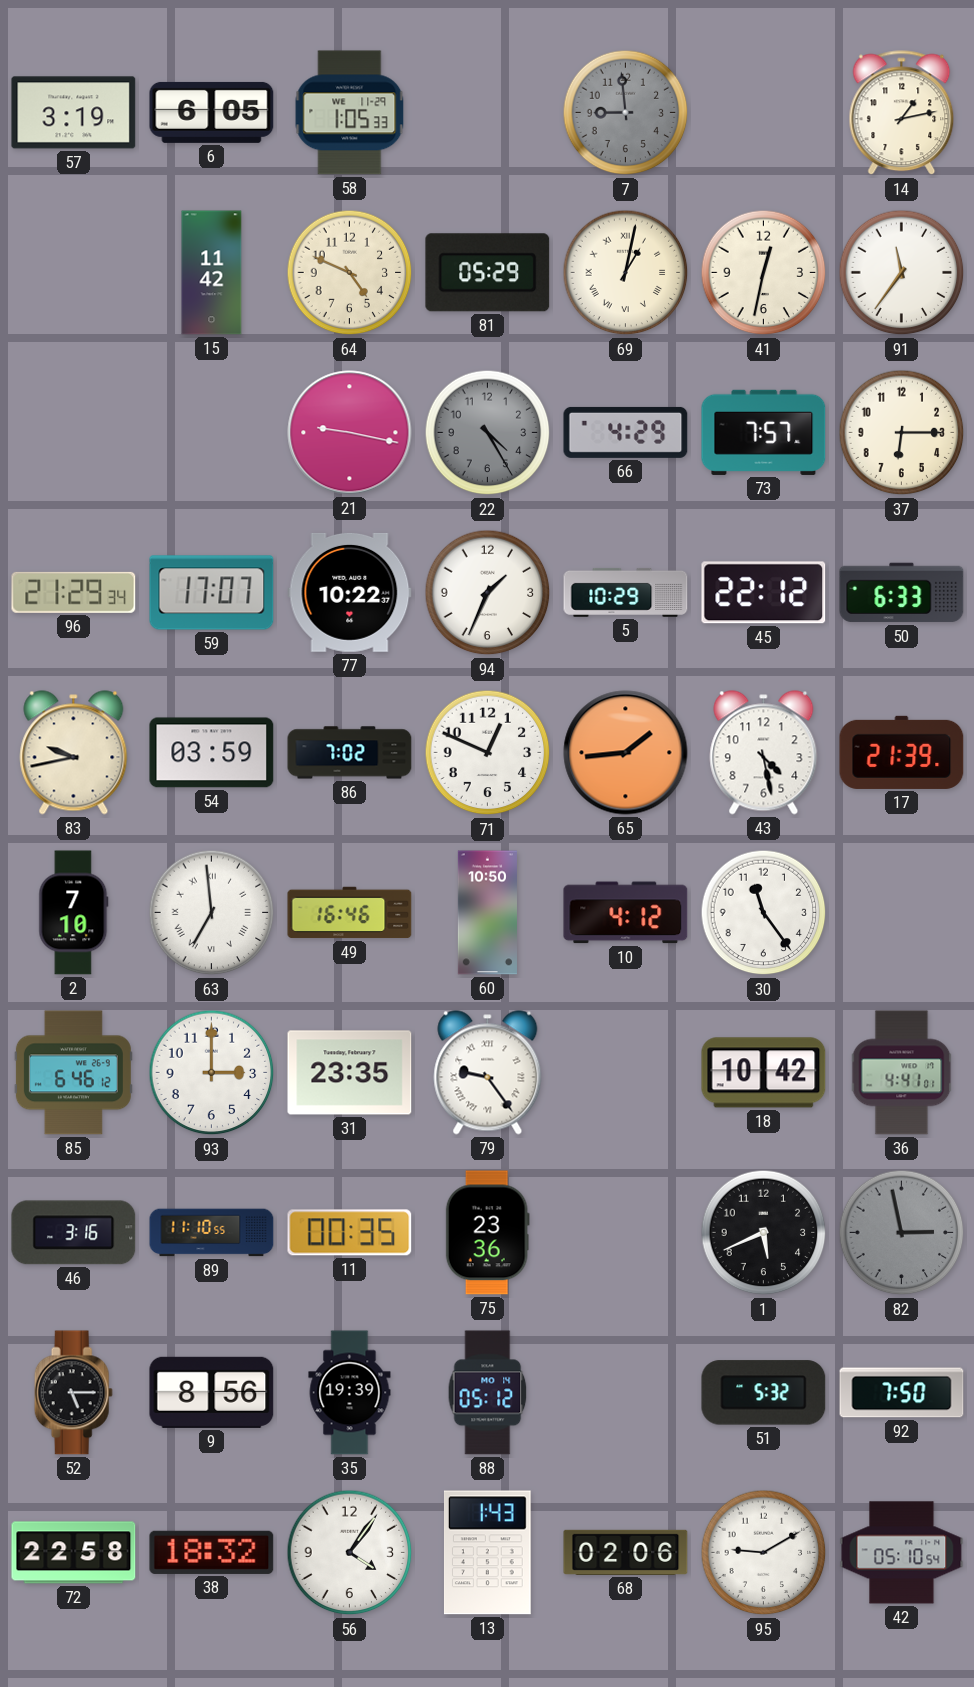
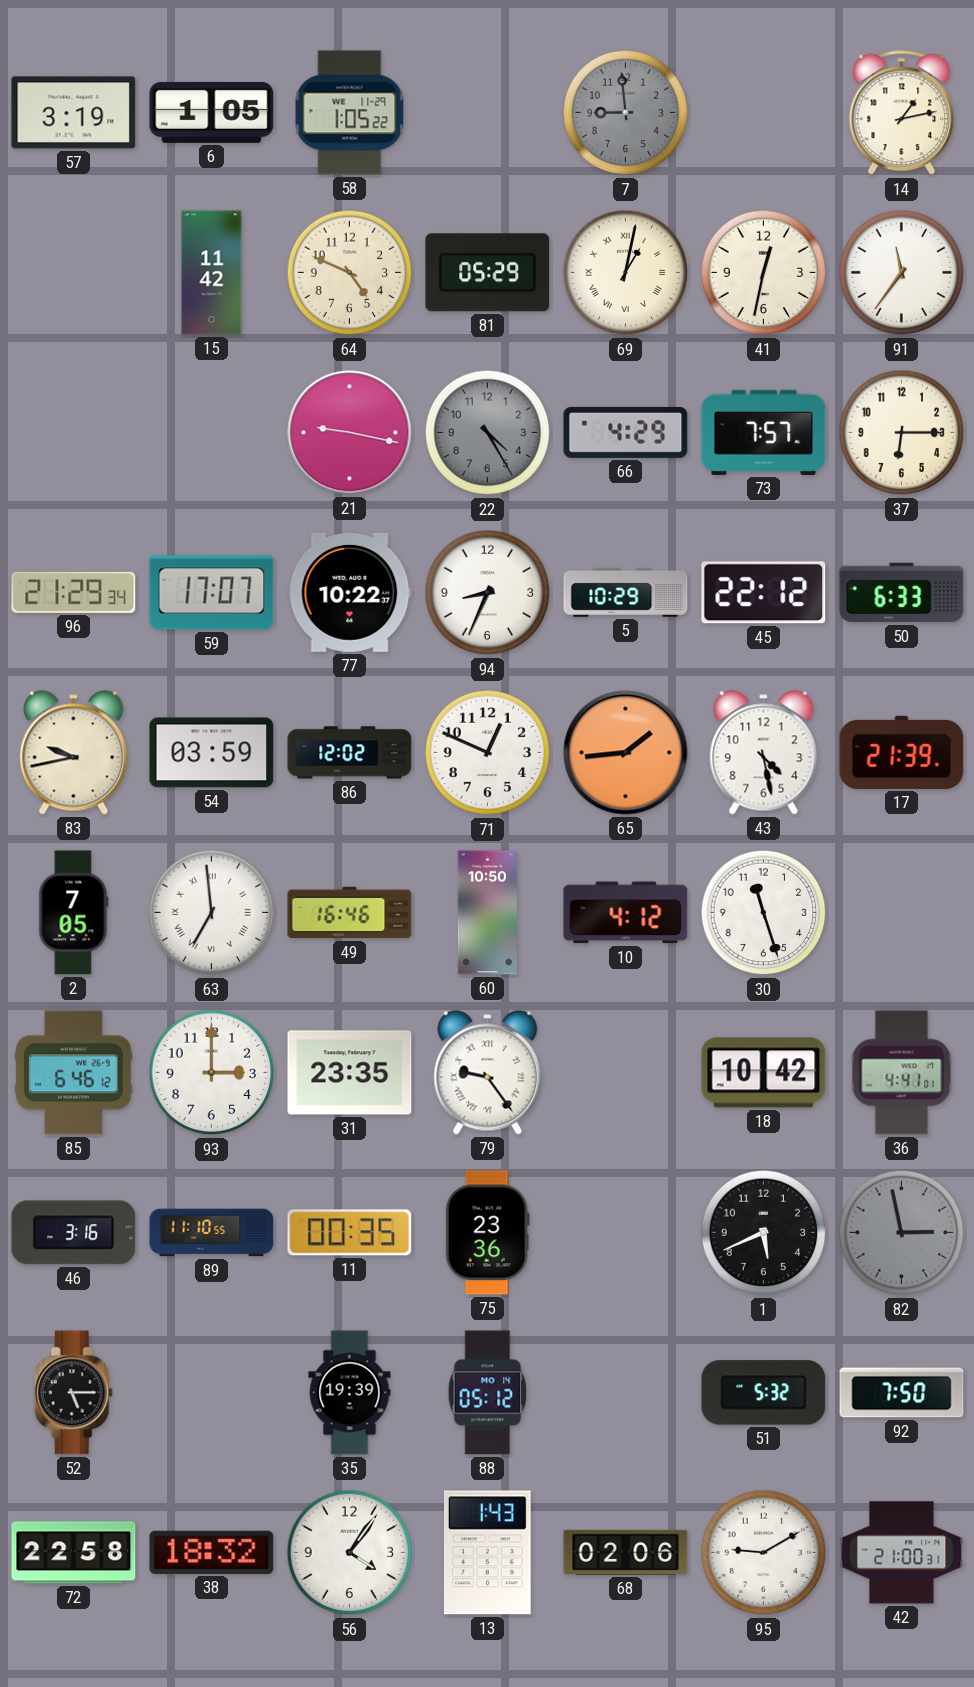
6: 6:05 -> 1:05
58: 1:05:33 -> 1:05:22
94: 1:34 -> 8:34
86: 7:02 -> 12:02
2: 7:10 -> 7:05
30: 11:24 -> 11:27
9: 8:56 -> none
42: 05:10 -> 21:00
